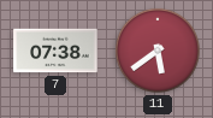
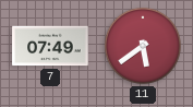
7: 07:38 -> 07:49
